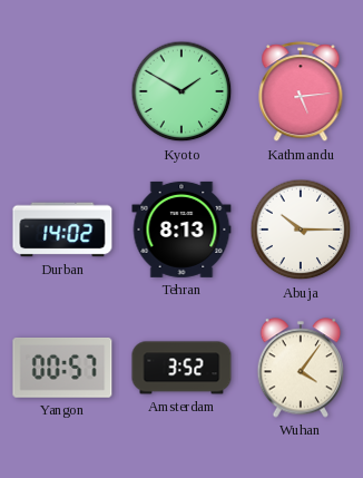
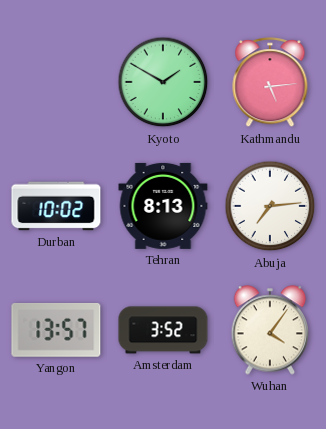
Durban: 14:02 -> 10:02
Abuja: 10:15 -> 7:14
Yangon: 00:57 -> 13:57
